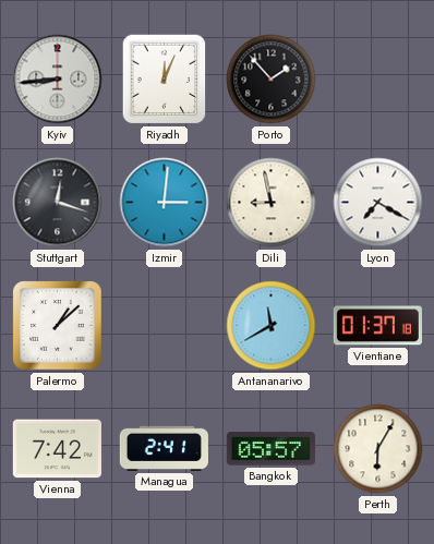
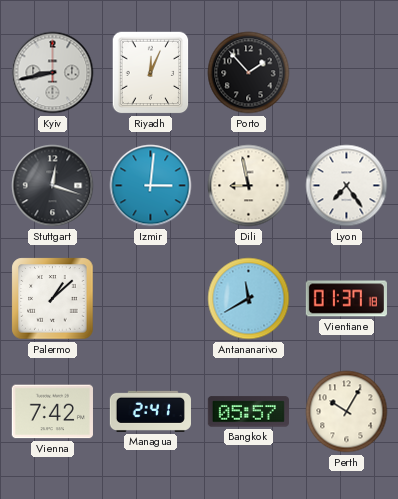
Kyiv: 8:44 -> 8:43
Lyon: 7:20 -> 7:24
Perth: 6:05 -> 10:05
